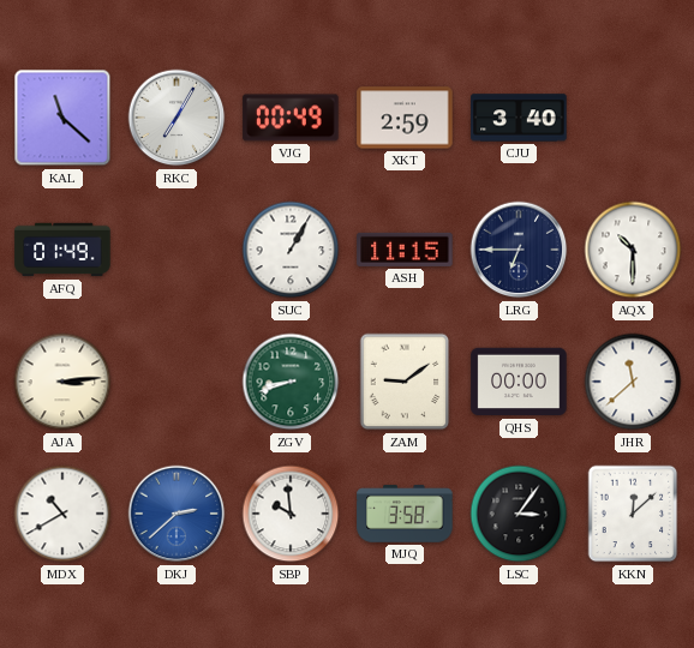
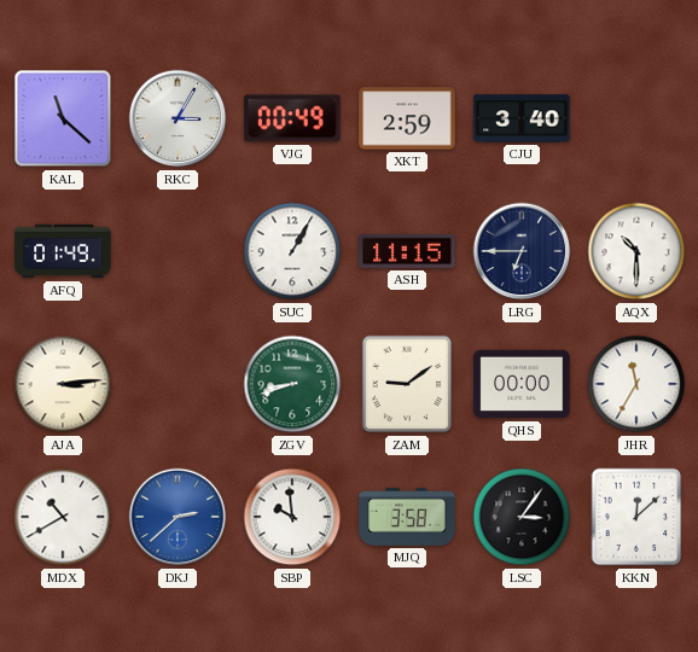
RKC: 7:05 -> 3:05
JHR: 11:38 -> 11:35
